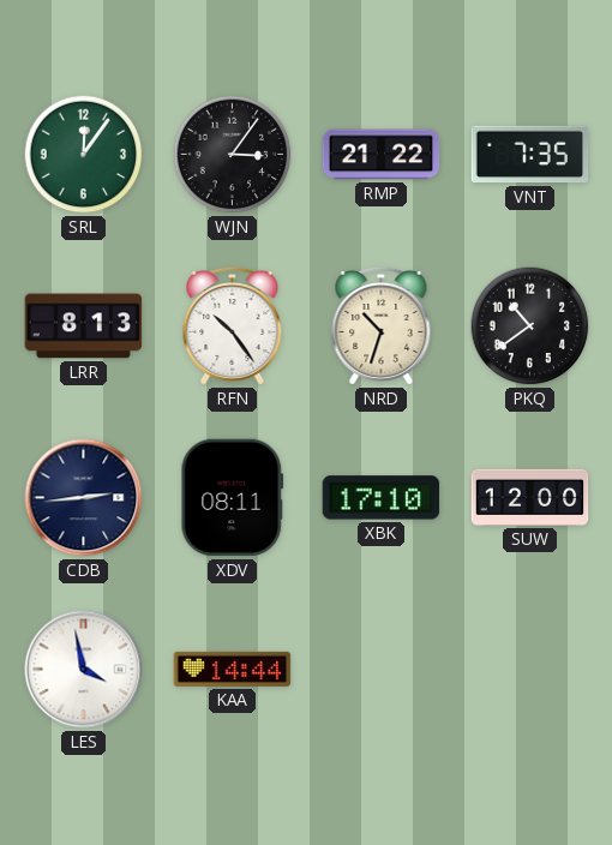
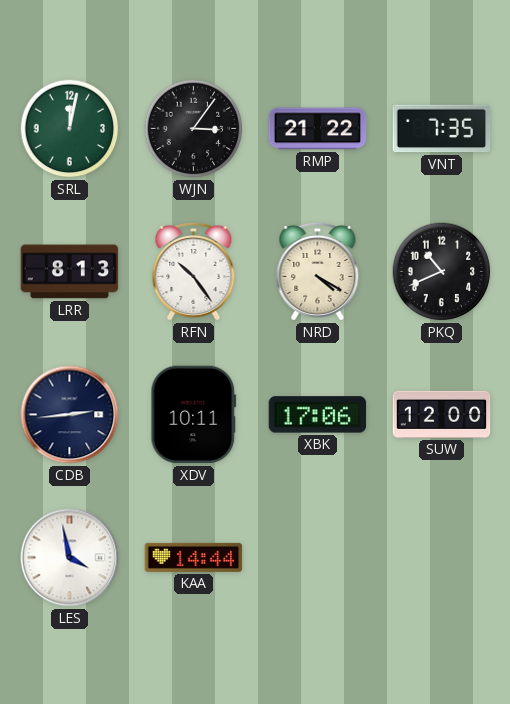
SRL: 12:06 -> 12:02
NRD: 10:33 -> 4:20
PKQ: 10:39 -> 10:41
XDV: 08:11 -> 10:11
XBK: 17:10 -> 17:06
